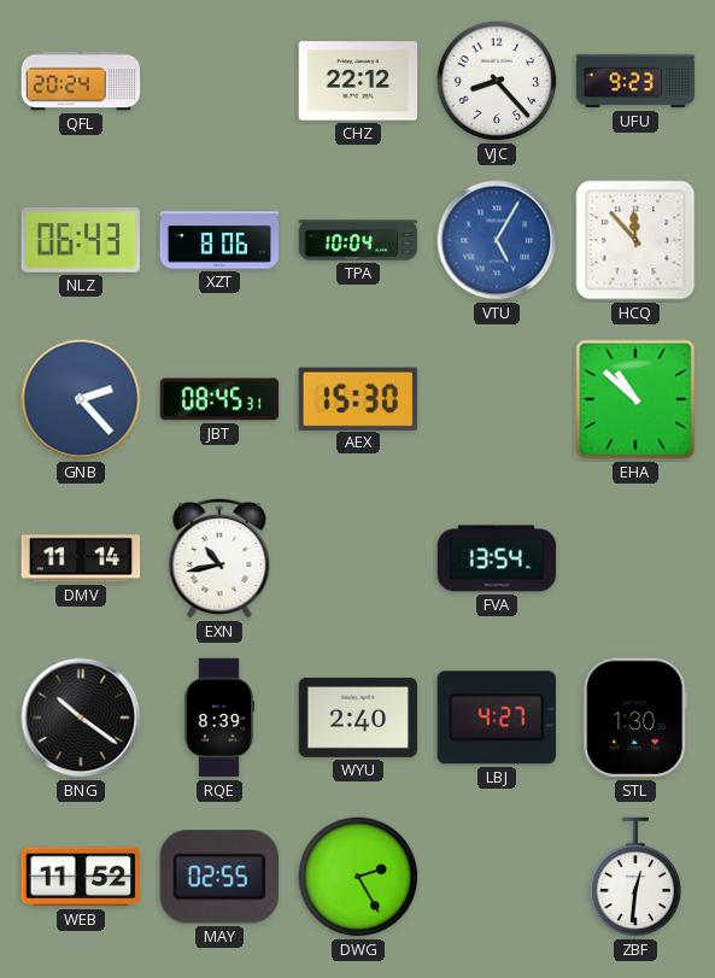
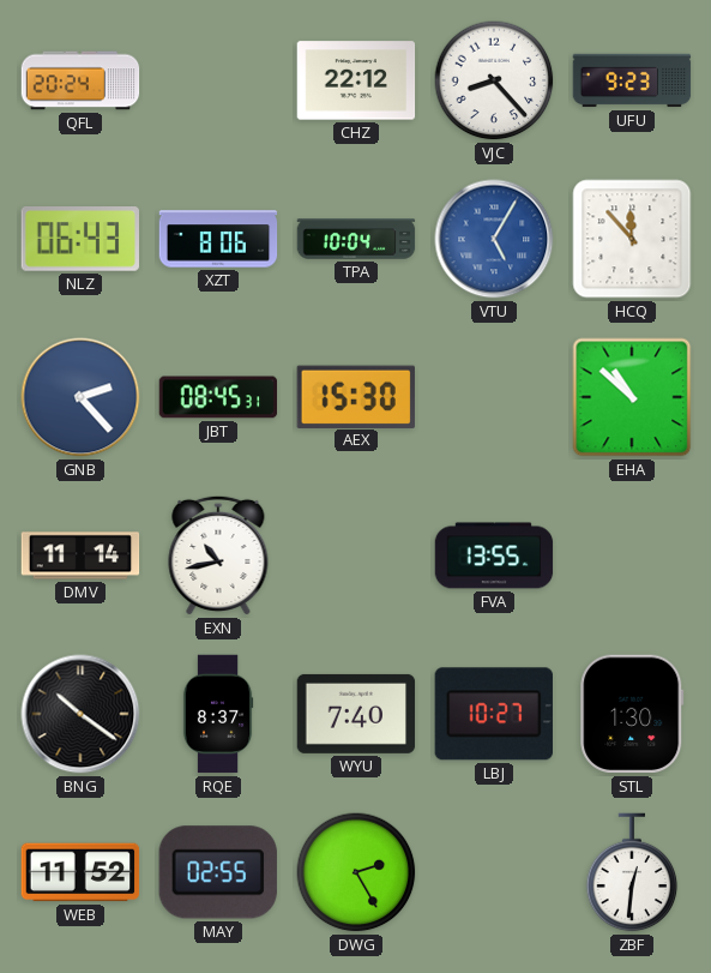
FVA: 13:54 -> 13:55
RQE: 8:39 -> 8:37
WYU: 2:40 -> 7:40
LBJ: 4:27 -> 10:27
